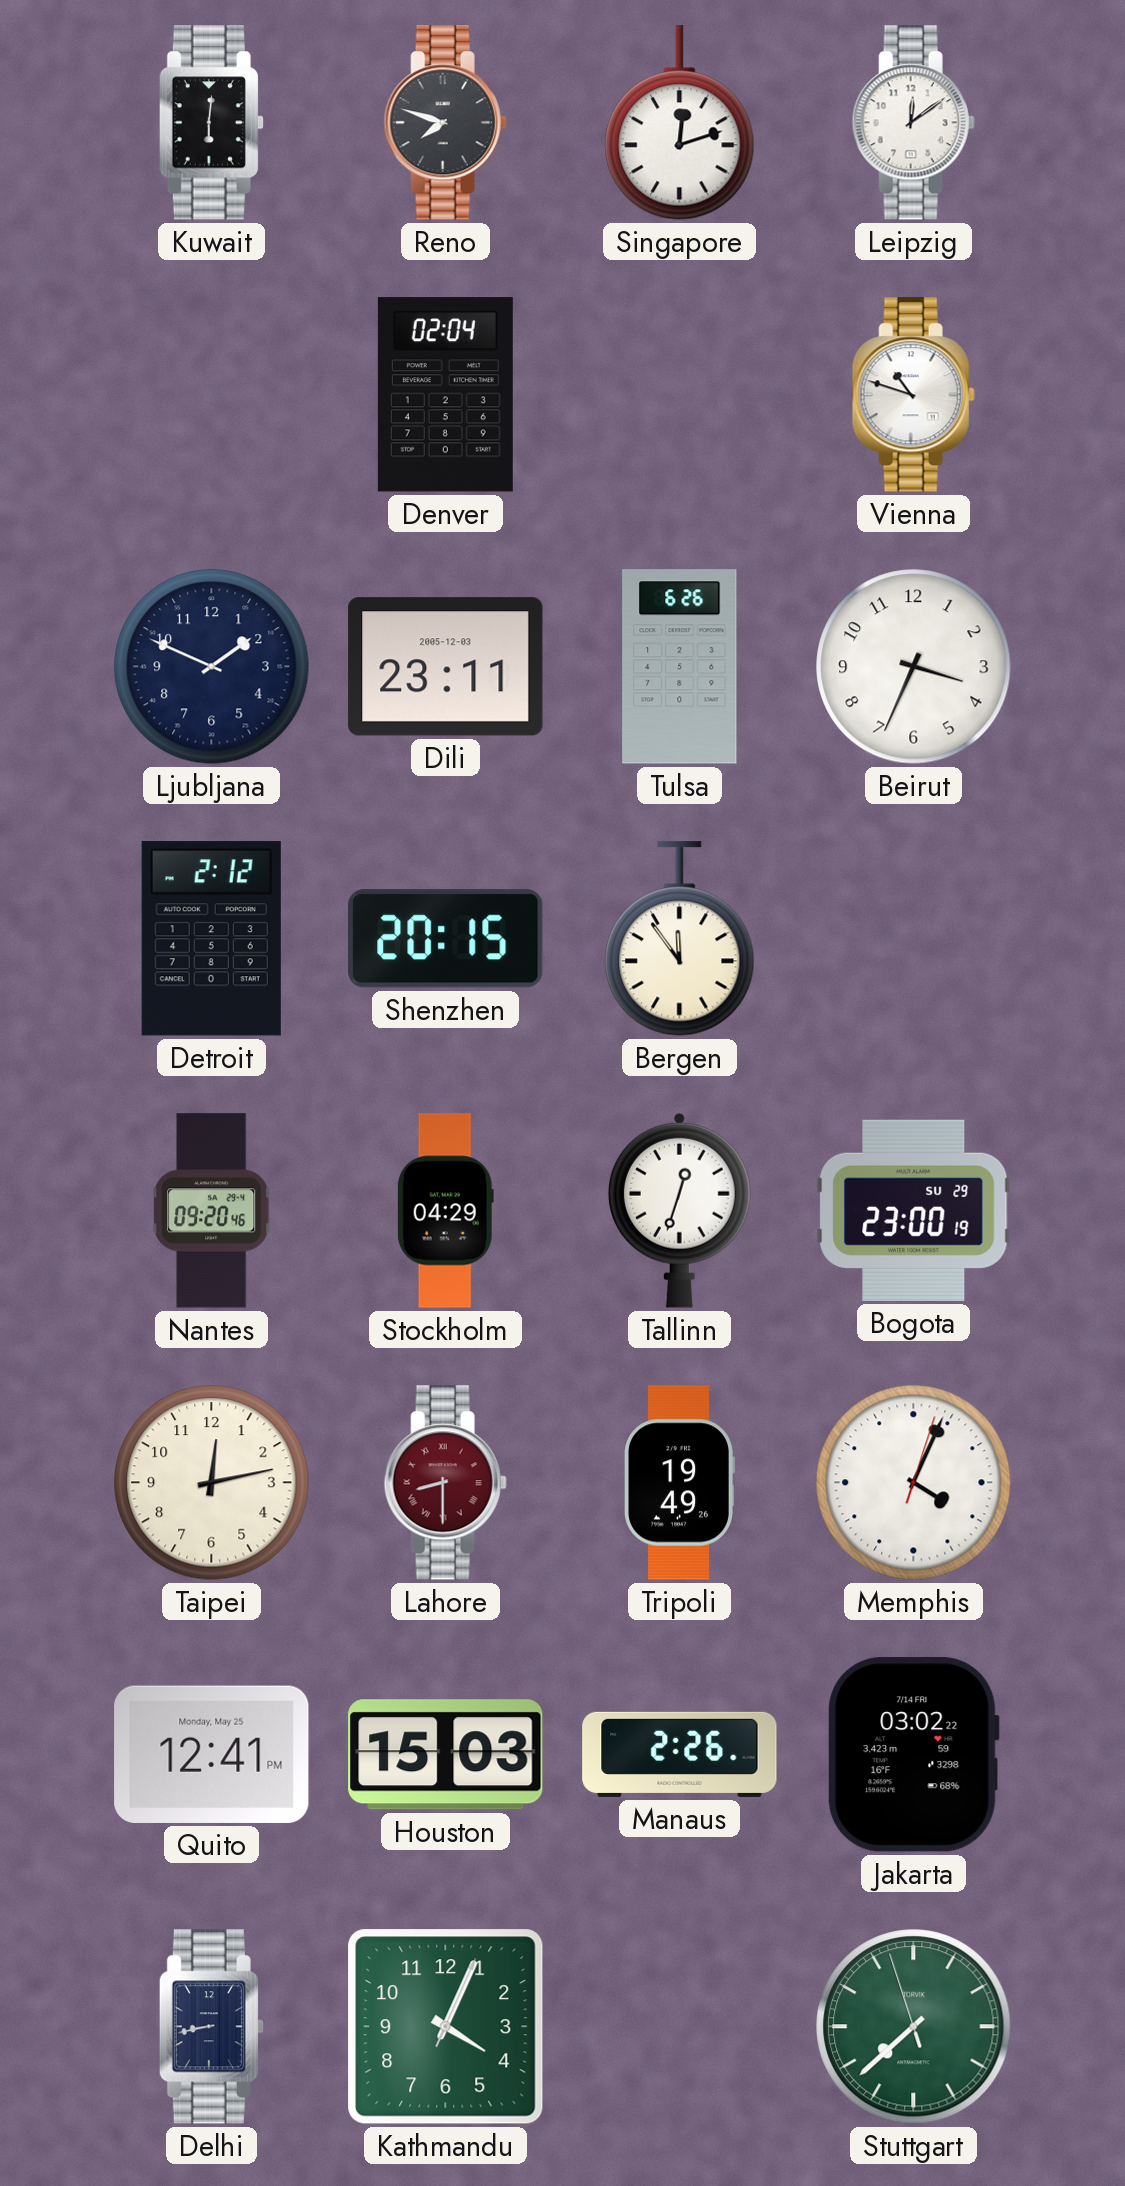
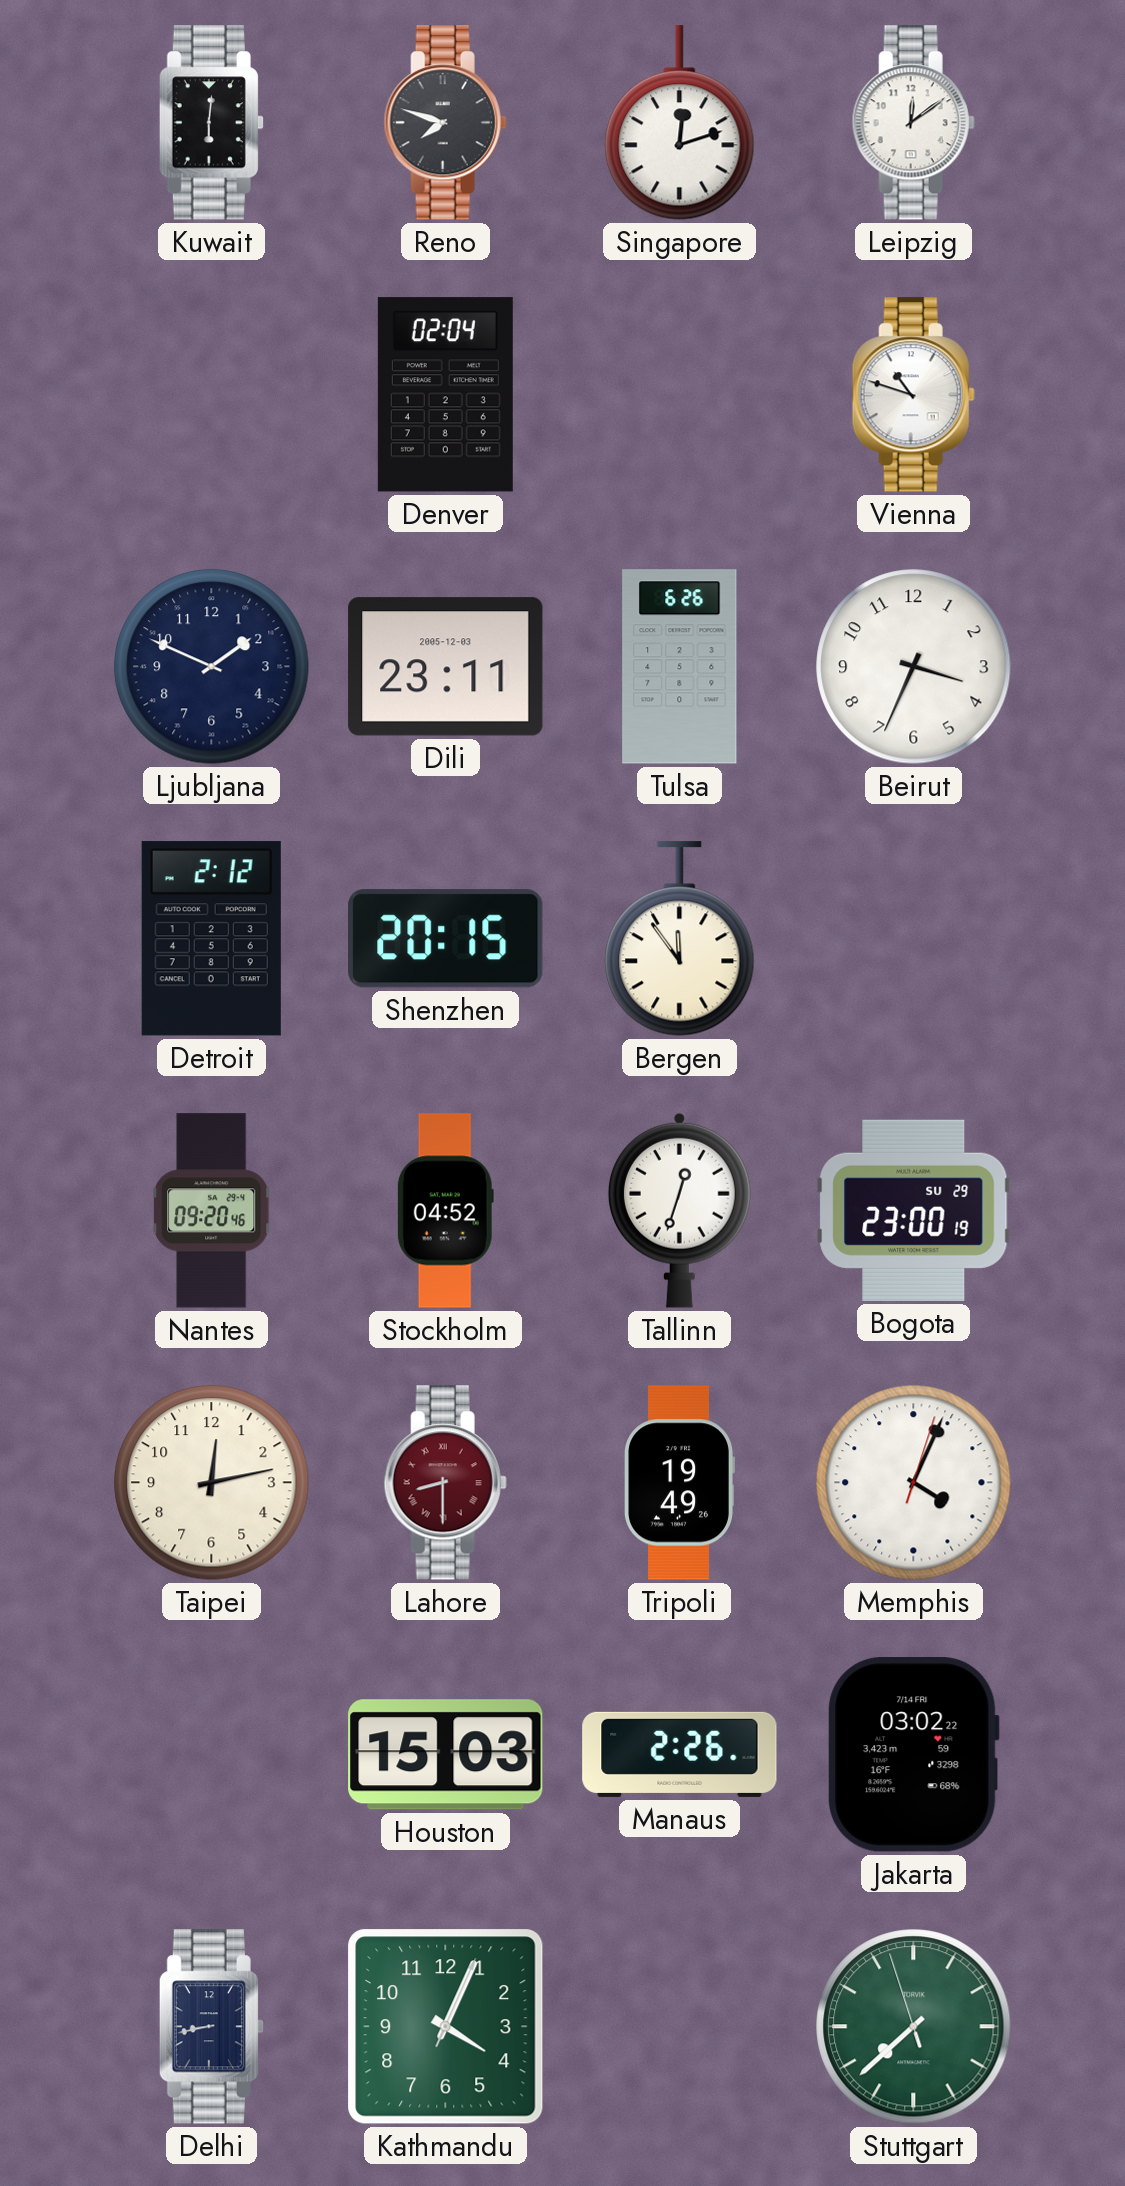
Stockholm: 04:29 -> 04:52
Quito: 12:41 -> none
